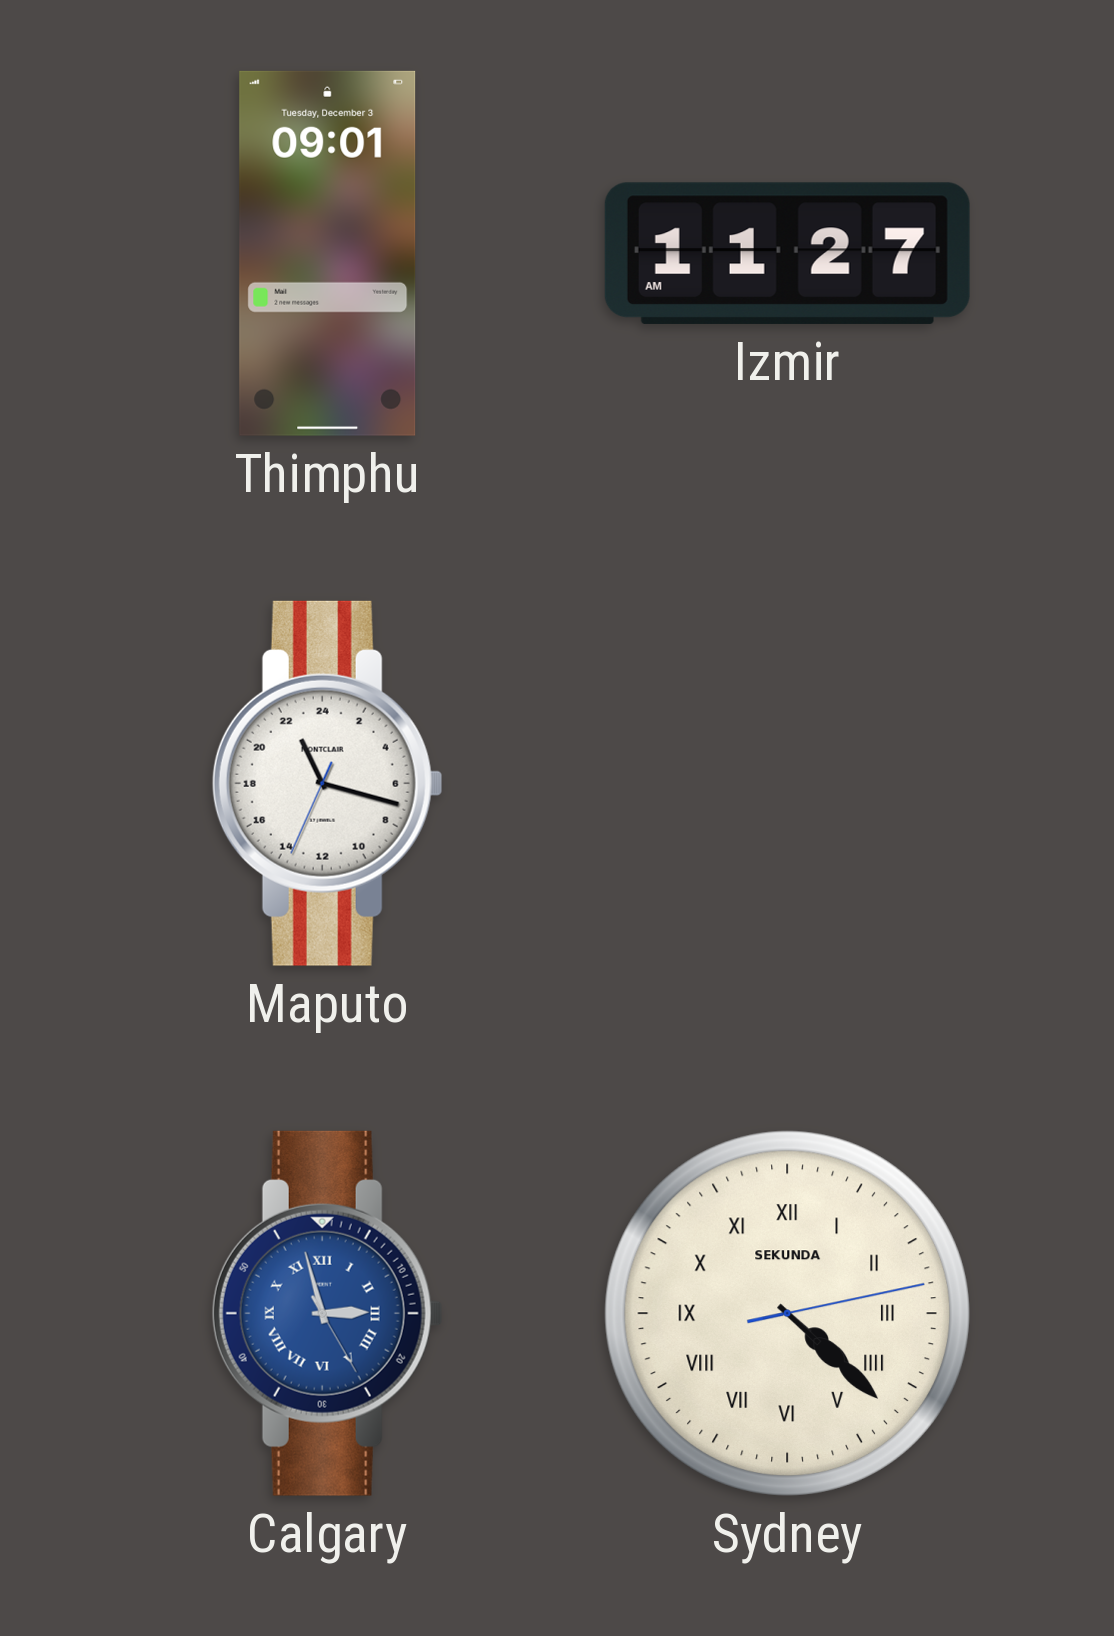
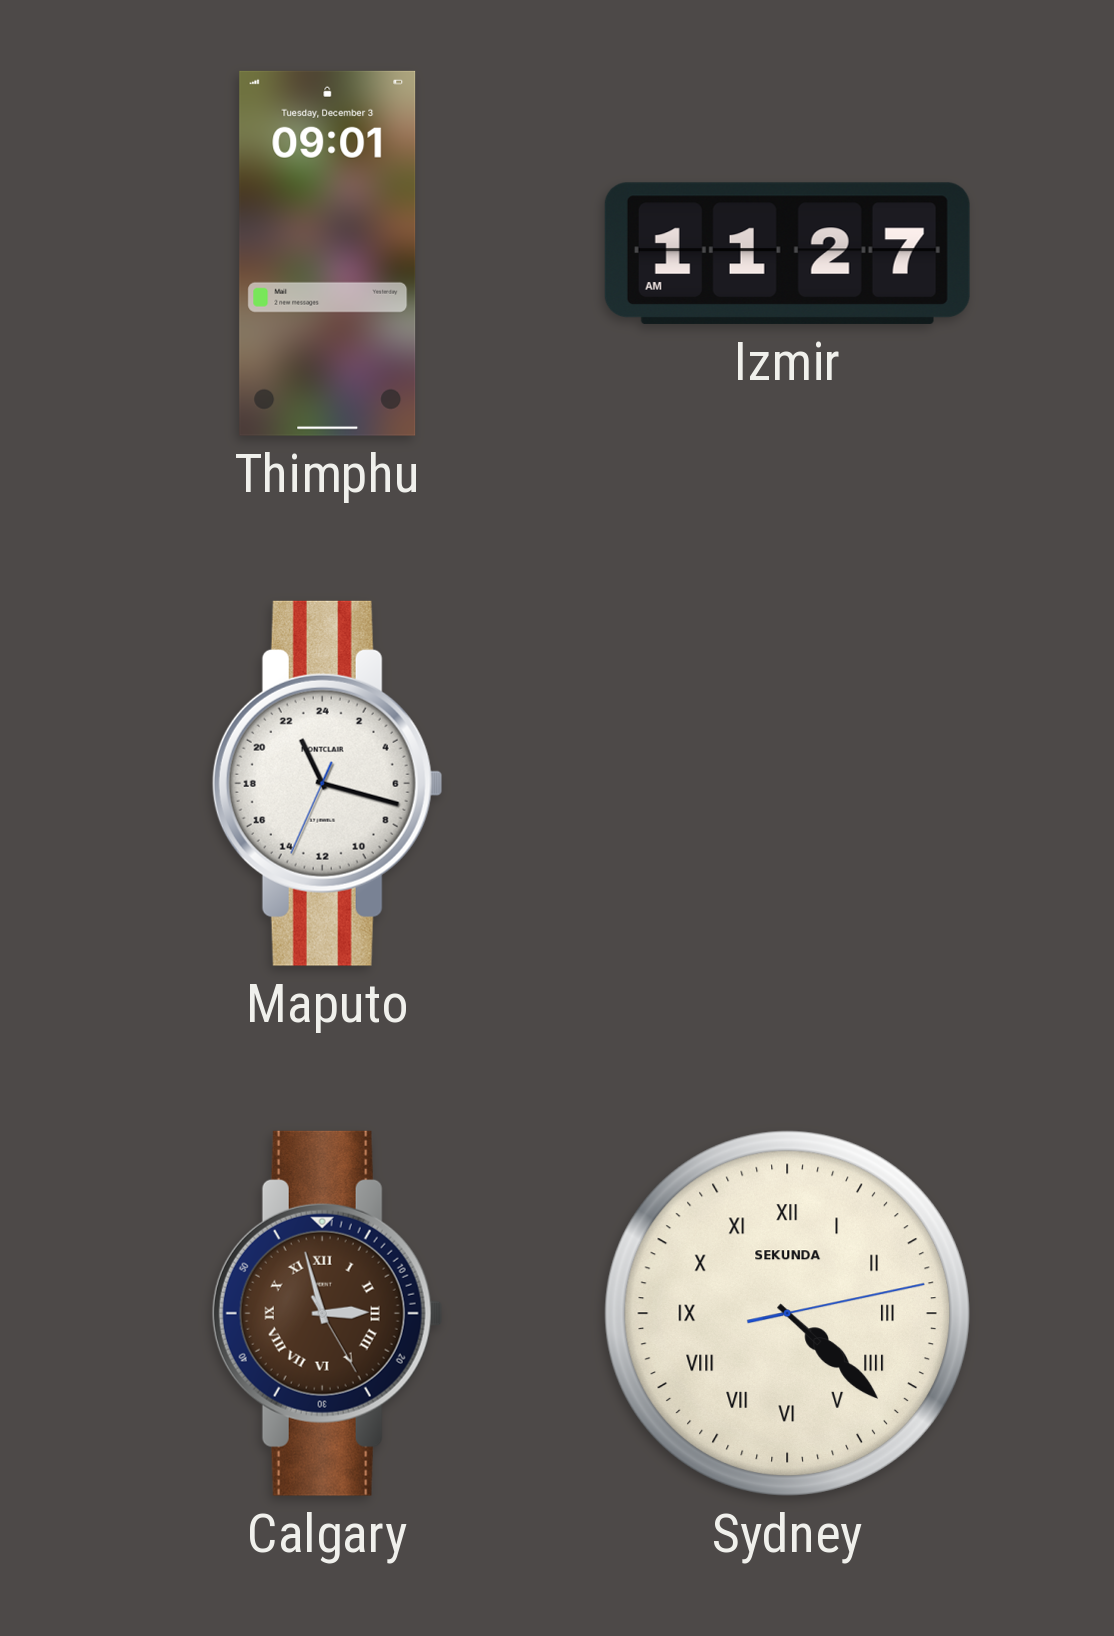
Calgary dial: blue -> brown
